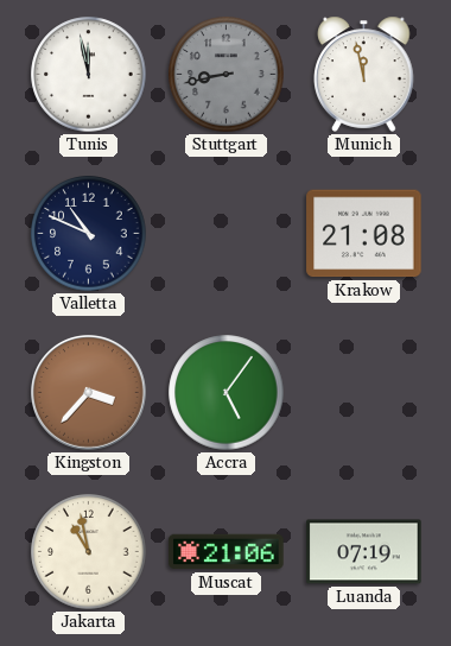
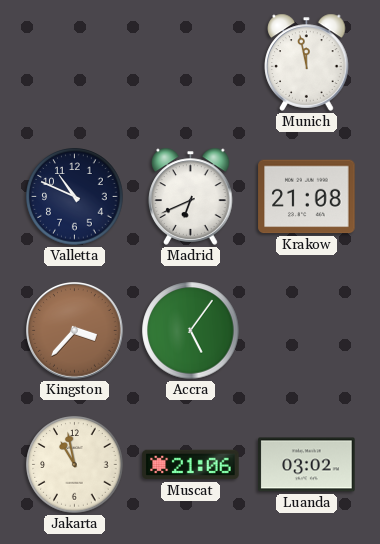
Tunis: 11:58 -> none
Stuttgart: 8:43 -> none
Madrid: none -> 6:41
Luanda: 07:19 -> 03:02
